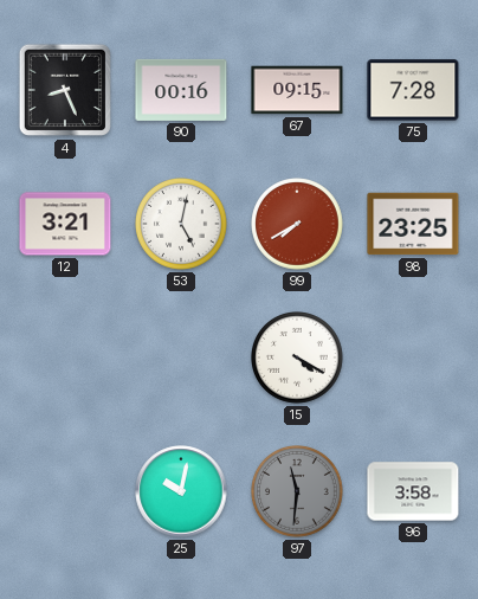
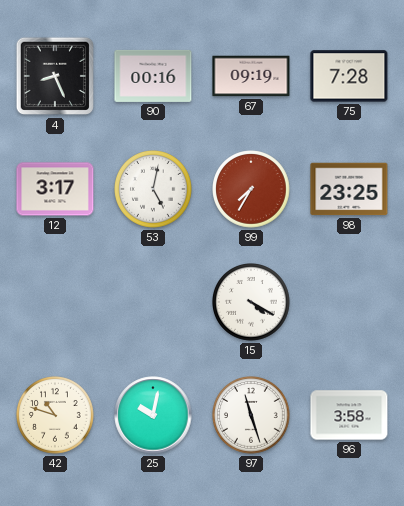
67: 09:15 -> 09:19
12: 3:21 -> 3:17
99: 7:40 -> 7:35
42: none -> 10:48
97: 11:31 -> 11:27
97 dial: grey -> white
